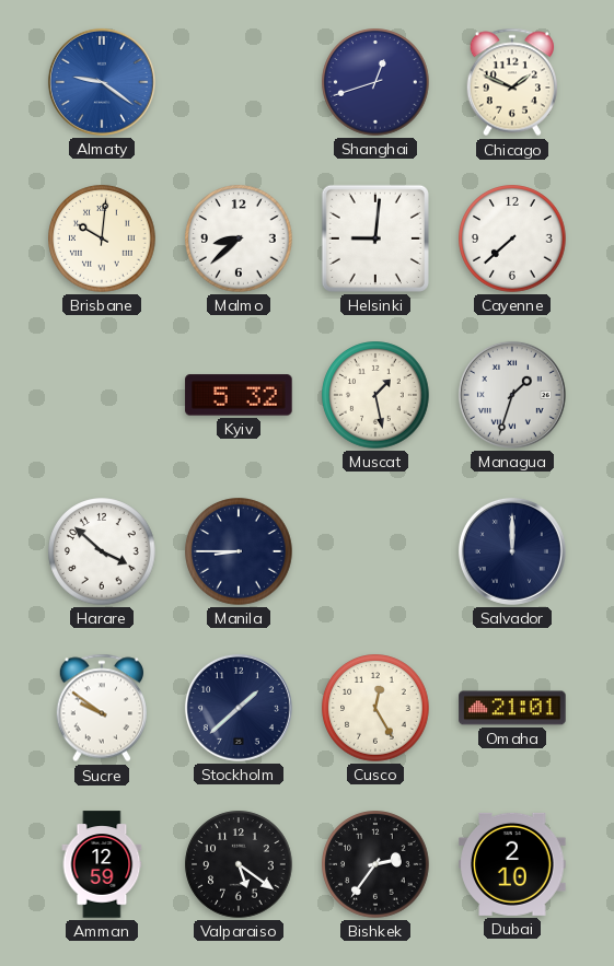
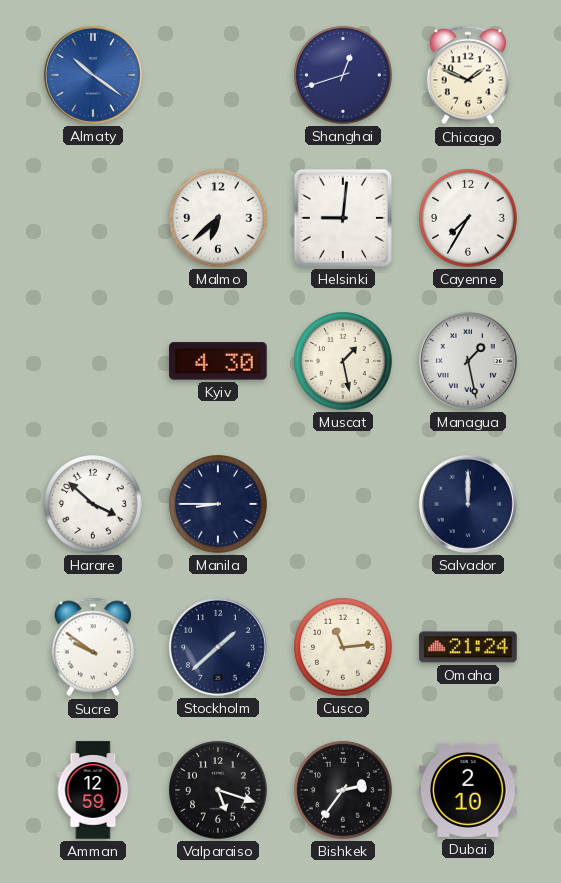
Almaty: 9:21 -> 10:21
Brisbane: 10:01 -> none
Malmo: 8:38 -> 6:38
Cayenne: 7:38 -> 7:35
Kyiv: 5:32 -> 4:30
Managua: 1:33 -> 1:28
Cusco: 12:25 -> 11:14
Omaha: 21:01 -> 21:24
Valparaiso: 5:21 -> 5:18
